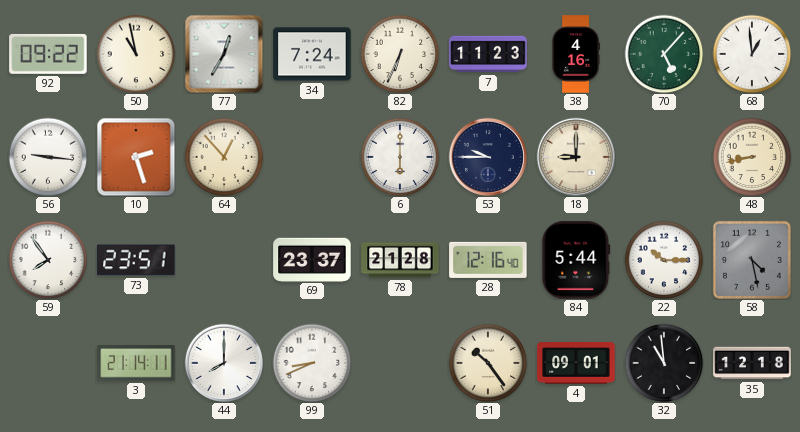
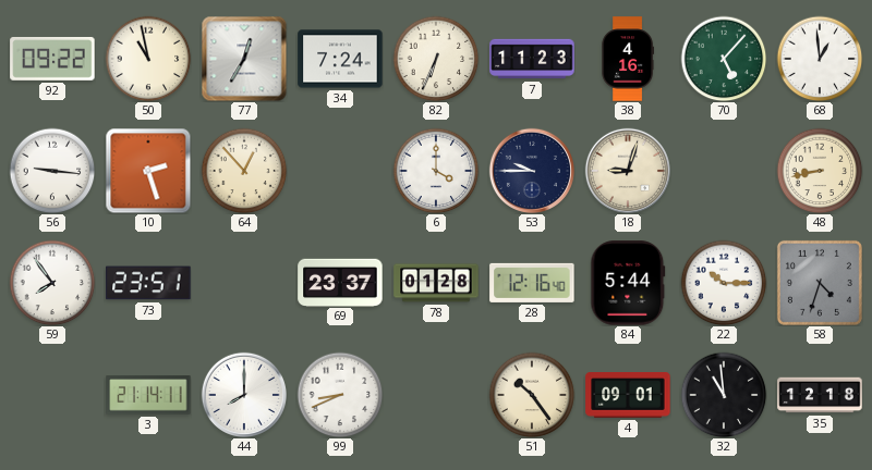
6: 6:00 -> 4:00
18: 9:00 -> 9:03
78: 21:28 -> 01:28
58: 4:28 -> 4:33
